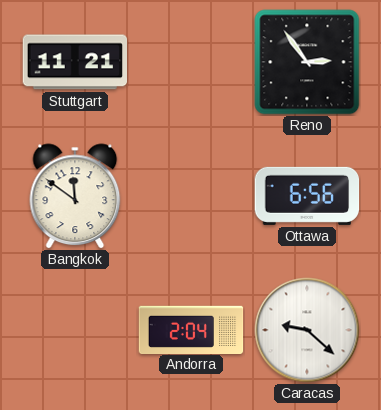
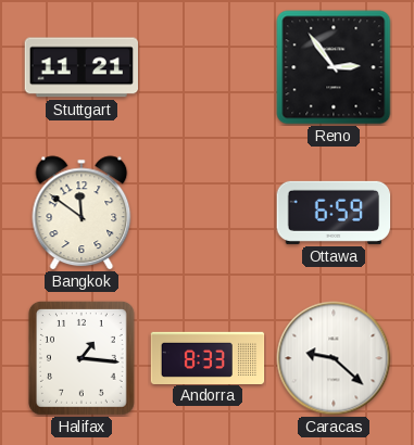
Ottawa: 6:56 -> 6:59
Halifax: none -> 1:16
Andorra: 2:04 -> 8:33
